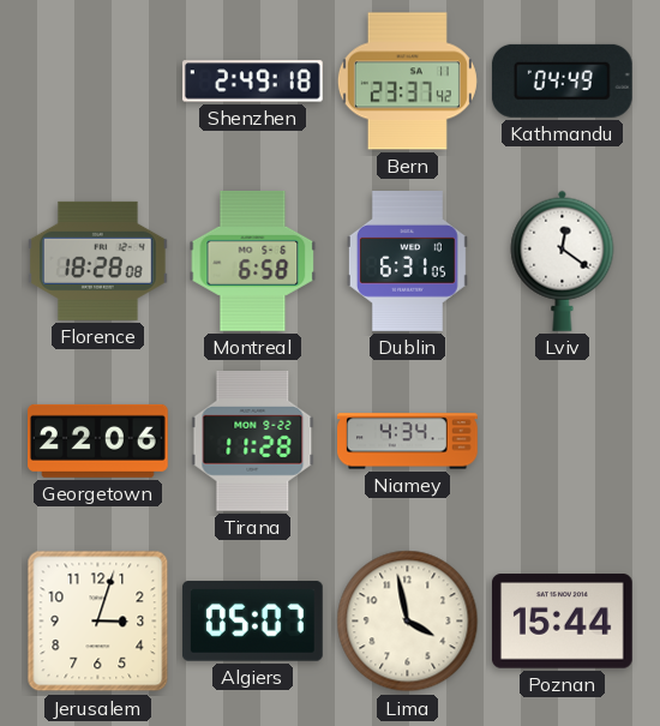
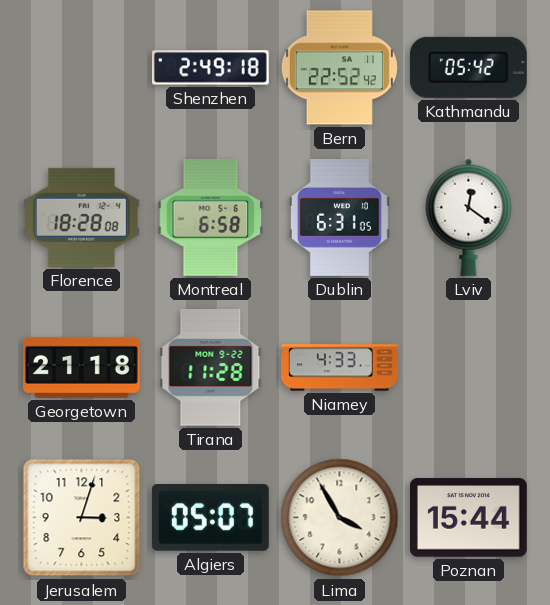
Bern: 23:37 -> 22:52
Kathmandu: 04:49 -> 05:42
Georgetown: 22:06 -> 21:18
Niamey: 4:34 -> 4:33
Lima: 3:58 -> 3:55
